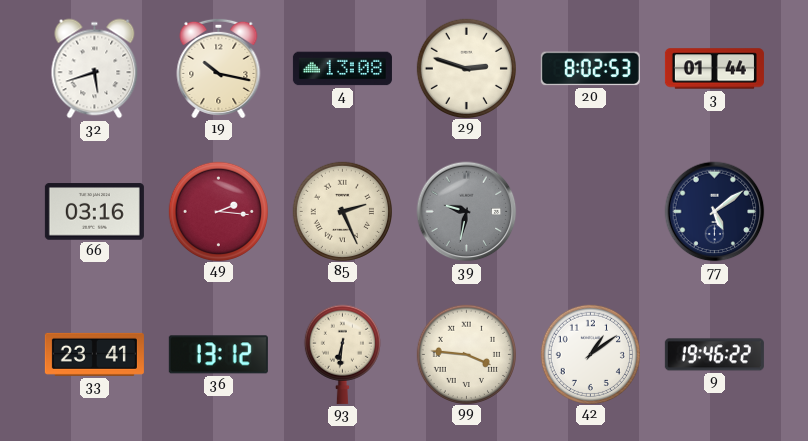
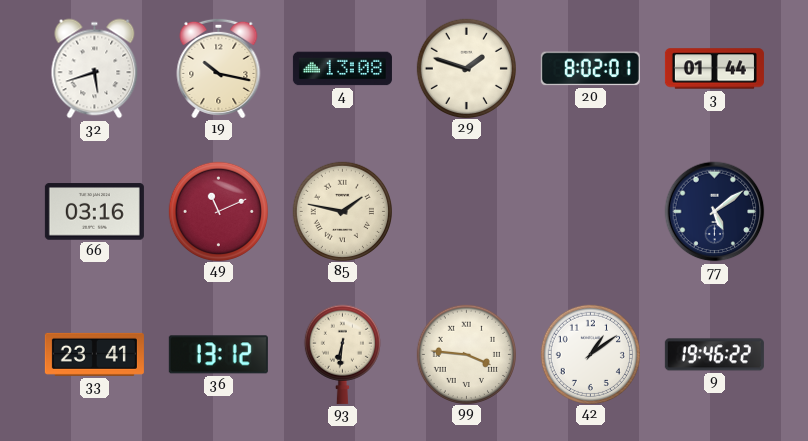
29: 2:48 -> 1:48
20: 8:02:53 -> 8:02:01
49: 2:16 -> 11:11
85: 2:26 -> 1:47
39: 9:32 -> none
